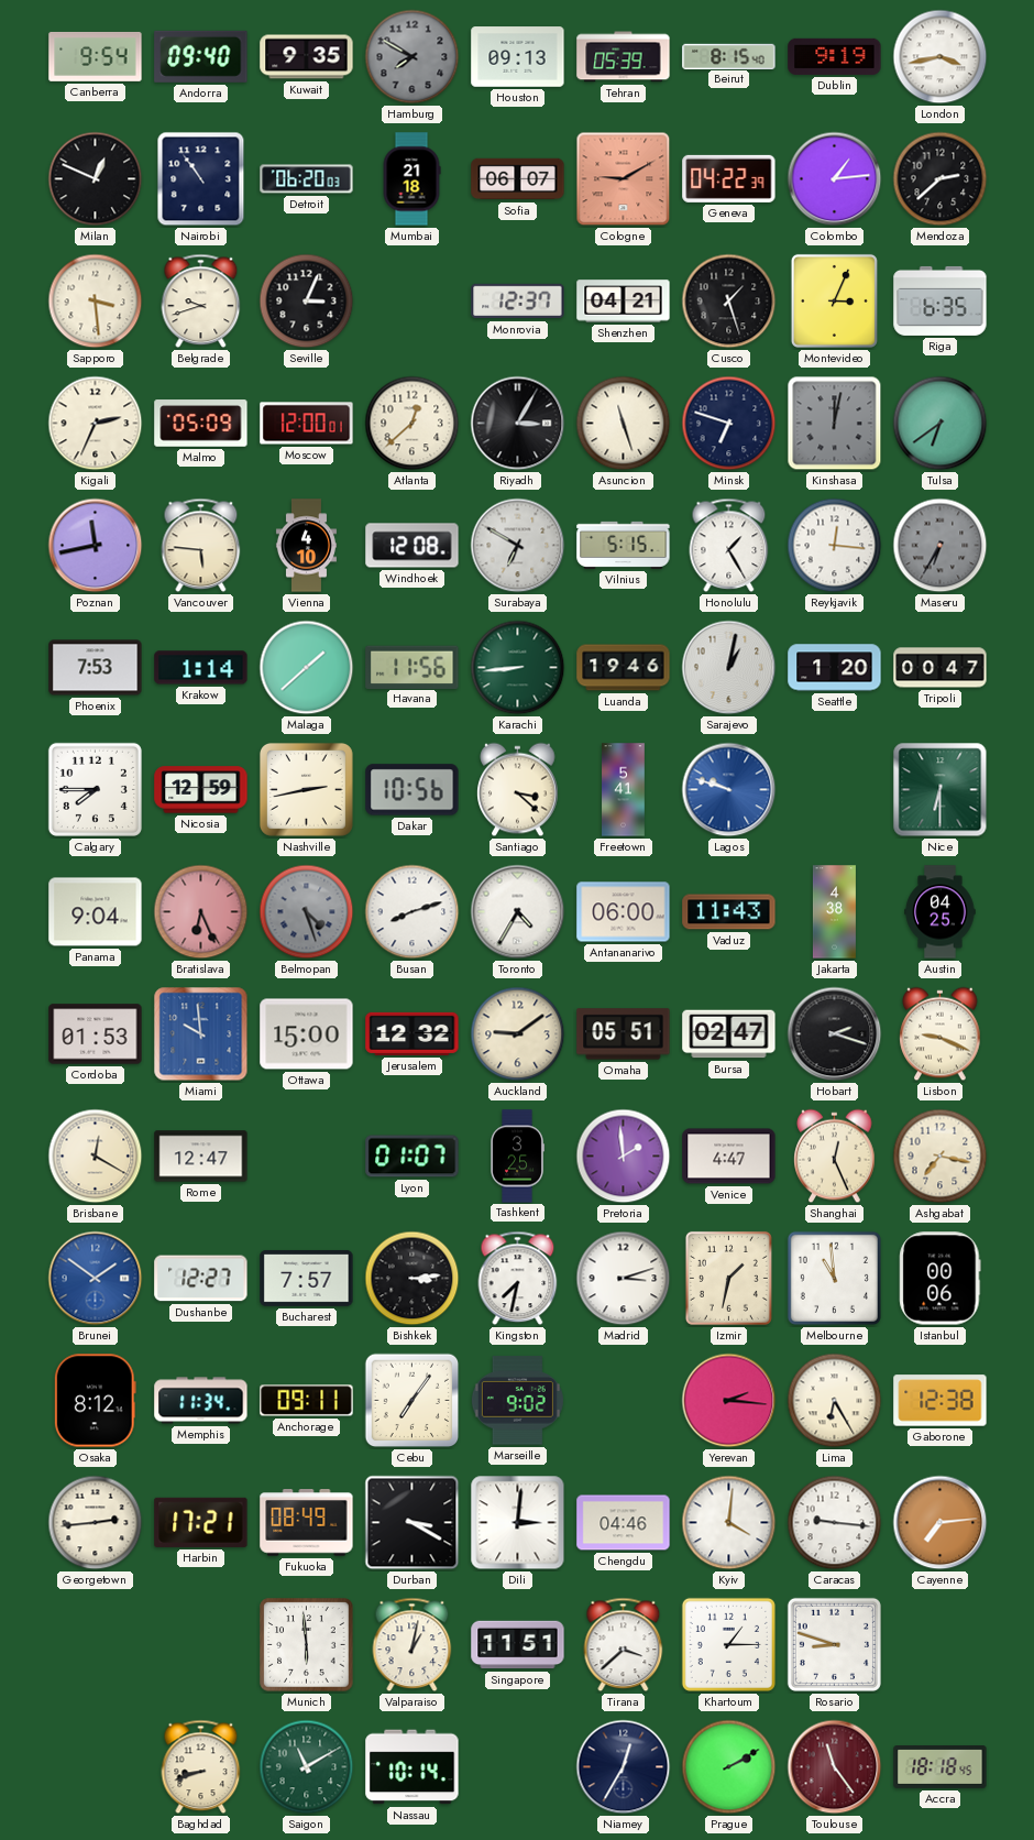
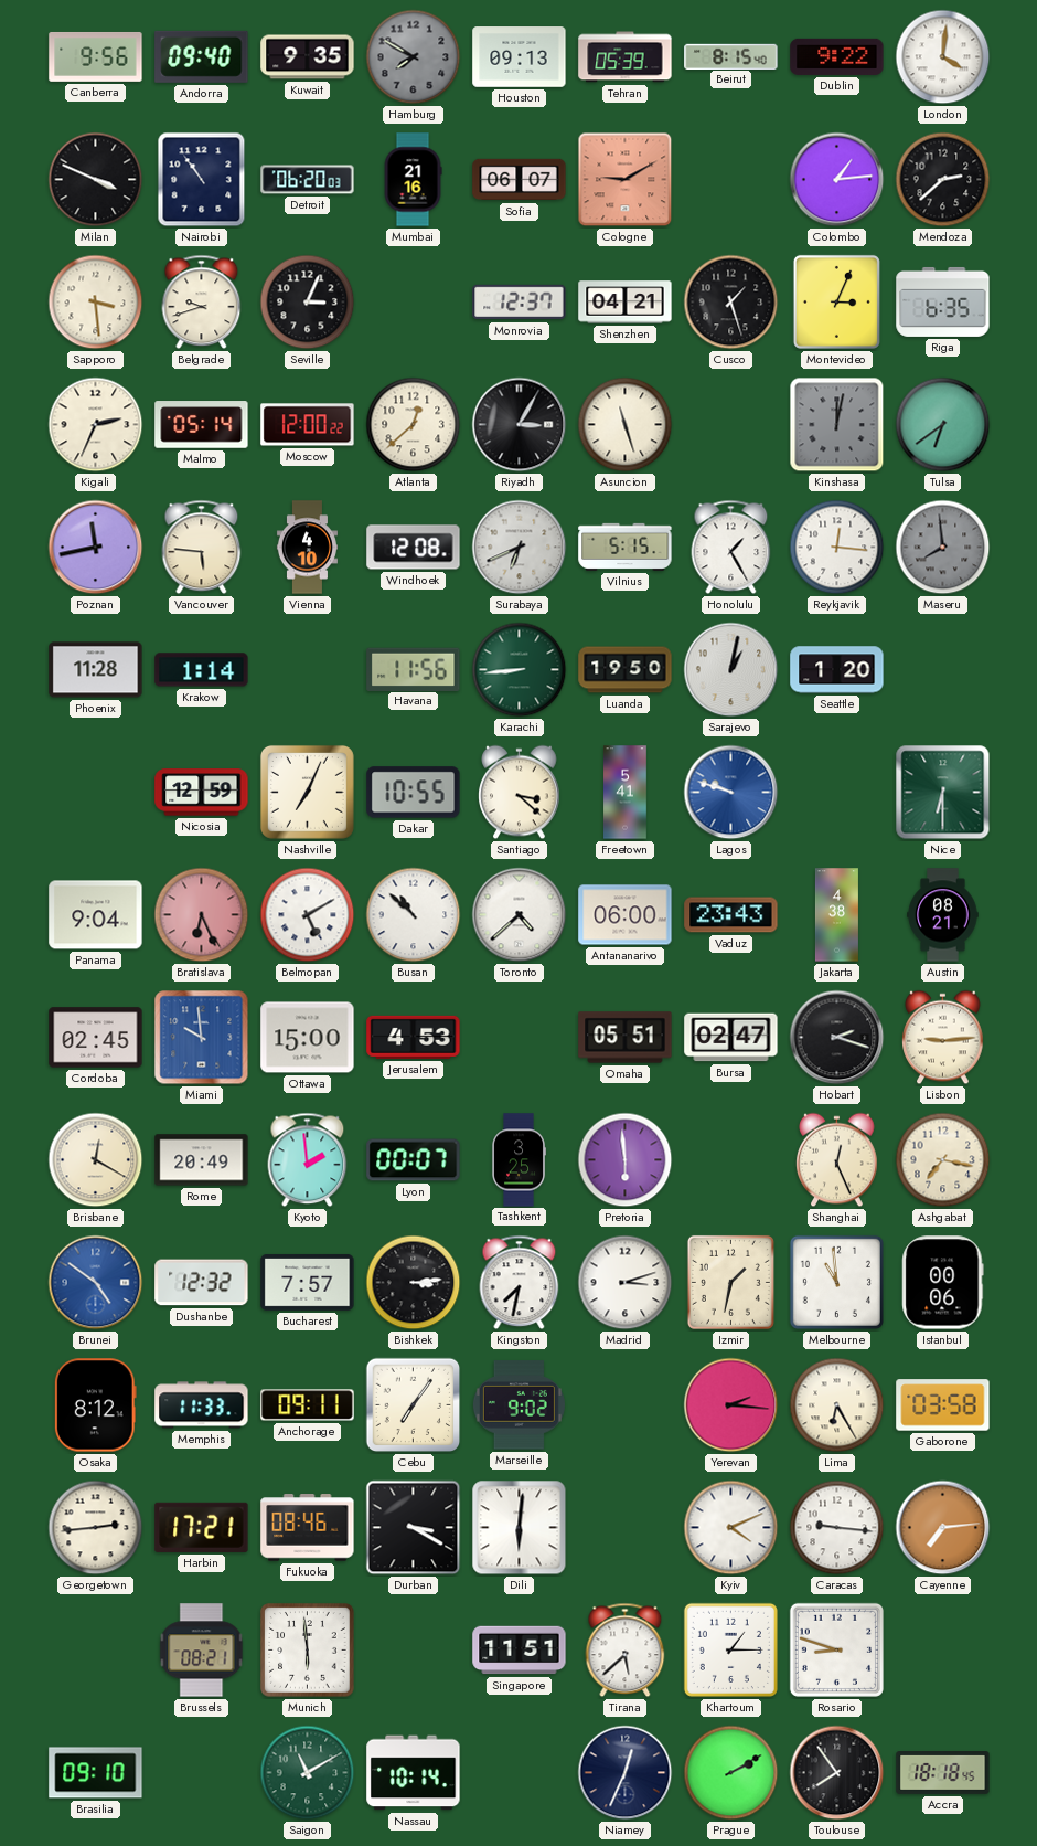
Canberra: 9:54 -> 9:56
Dublin: 9:19 -> 9:22
London: 3:43 -> 4:01
Milan: 12:49 -> 3:49
Mumbai: 21:18 -> 21:16
Geneva: 04:22 -> none
Malmo: 05:09 -> 05:14
Moscow: 12:00:01 -> 12:00:22
Minsk: 6:48 -> none
Surabaya: 6:50 -> 6:41
Maseru: 6:35 -> 7:59
Phoenix: 7:53 -> 11:28
Malaga: 1:38 -> none
Luanda: 19:46 -> 19:50
Tripoli: 00:47 -> none
Calgary: 7:45 -> none
Nashville: 2:43 -> 7:04
Dakar: 10:56 -> 10:55
Belmopan: 4:27 -> 5:10
Belmopan dial: grey -> white
Busan: 8:12 -> 10:52
Toronto: 4:35 -> 4:38
Vaduz: 11:43 -> 23:43
Austin: 04:25 -> 08:21
Cordoba: 01:53 -> 02:45
Jerusalem: 12:32 -> 4:53
Auckland: 9:09 -> none
Lisbon: 9:19 -> 9:14
Rome: 12:47 -> 20:49
Kyoto: none -> 1:59
Lyon: 01:07 -> 00:07
Pretoria: 1:59 -> 5:59
Venice: 4:47 -> none
Brunei: 1:51 -> 4:51
Dushanbe: 12:27 -> 12:32
Memphis: 11:34 -> 11:33
Gaborone: 12:38 -> 03:58
Fukuoka: 08:49 -> 08:46
Dili: 3:01 -> 6:01
Chengdu: 04:46 -> none
Kyiv: 4:01 -> 4:11
Brussels: none -> 08:21
Valparaiso: 1:02 -> none
Tirana: 3:38 -> 5:38
Brasilia: none -> 09:10
Baghdad: 8:42 -> none
Niamey: 12:35 -> 12:34
Toulouse: 11:24 -> 7:54
Toulouse dial: burgundy -> black
